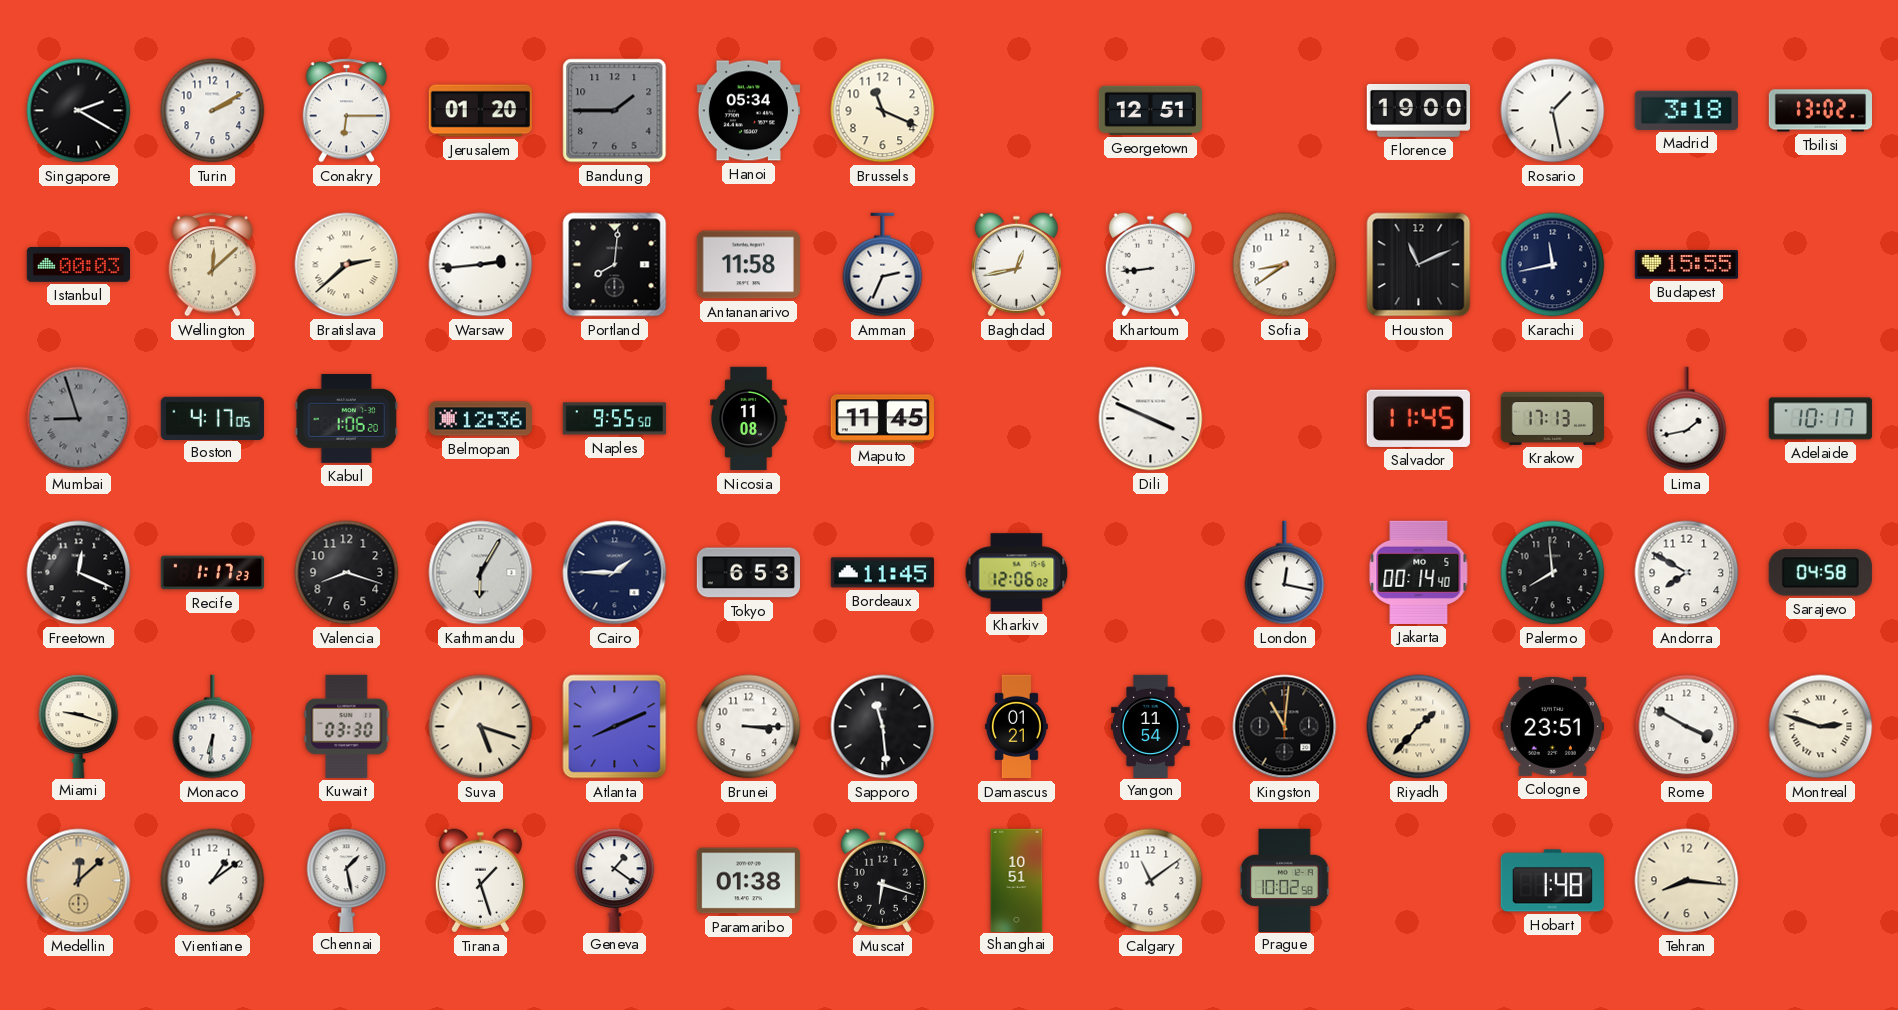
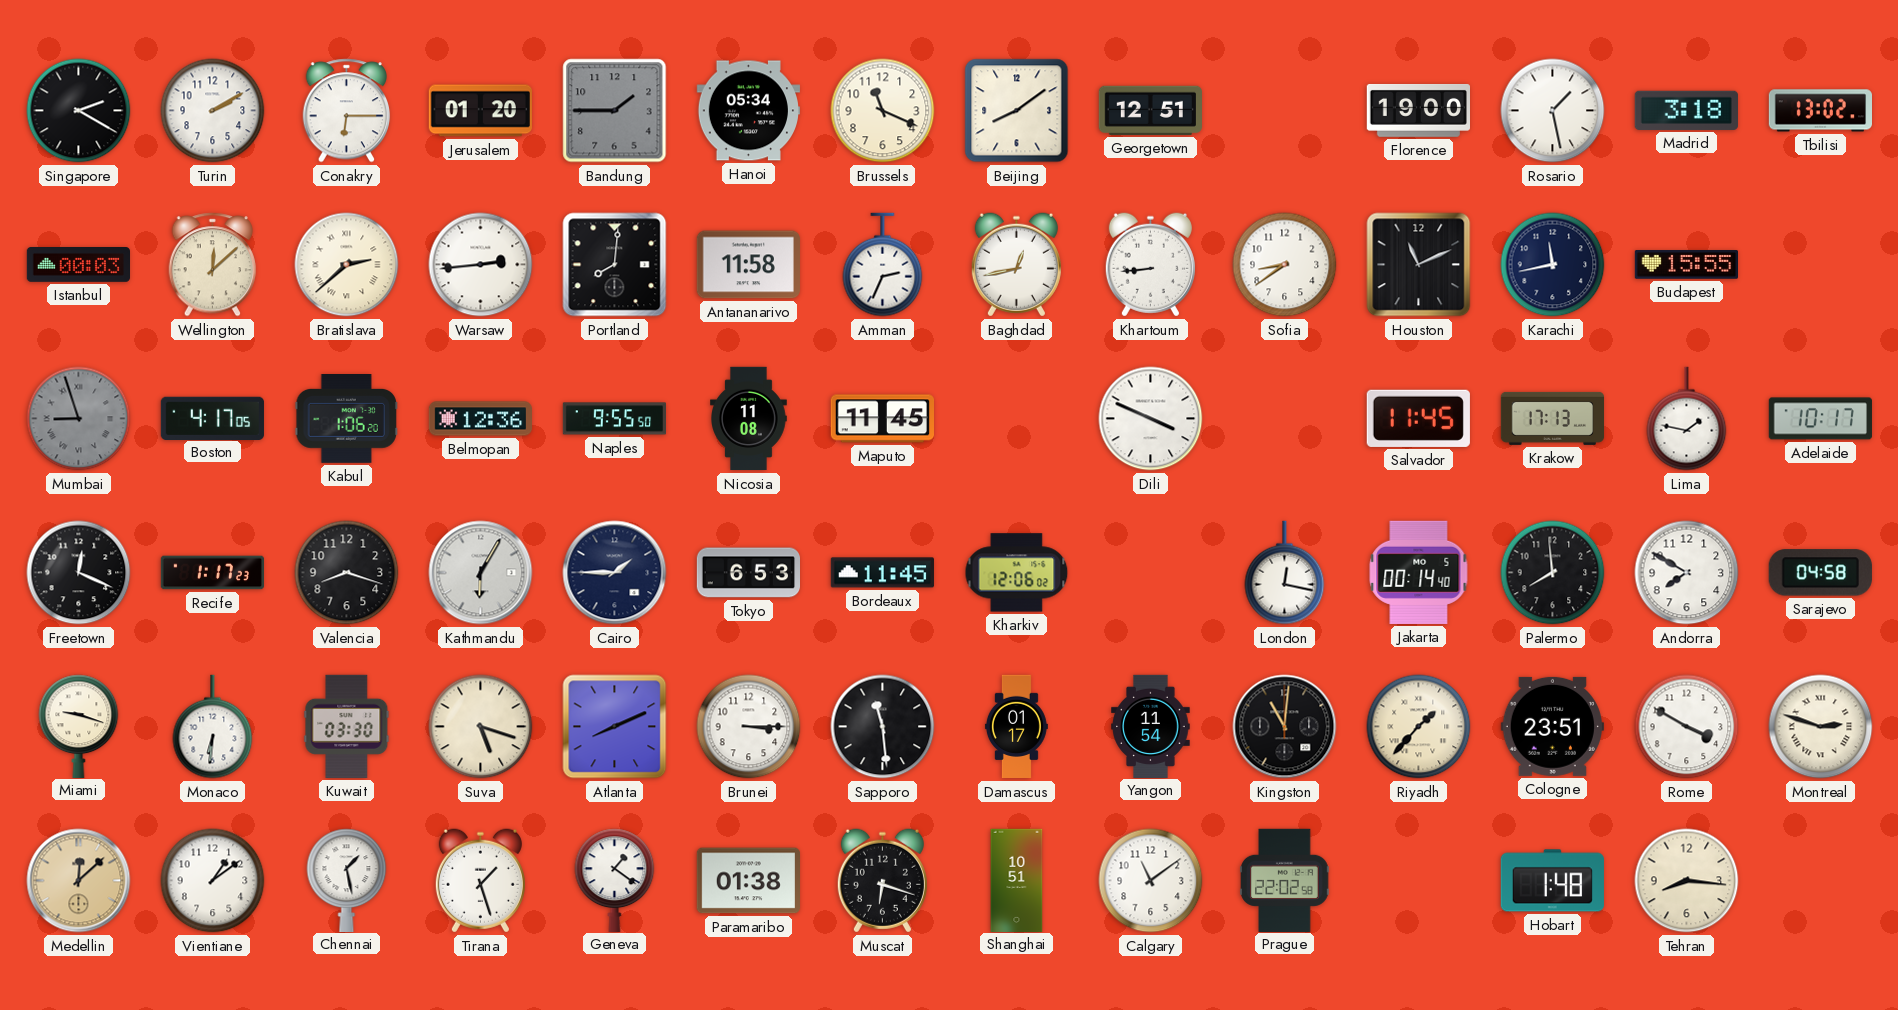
Beijing: none -> 8:09
Lima: 1:43 -> 1:47
Damascus: 01:21 -> 01:17
Prague: 10:02 -> 22:02
